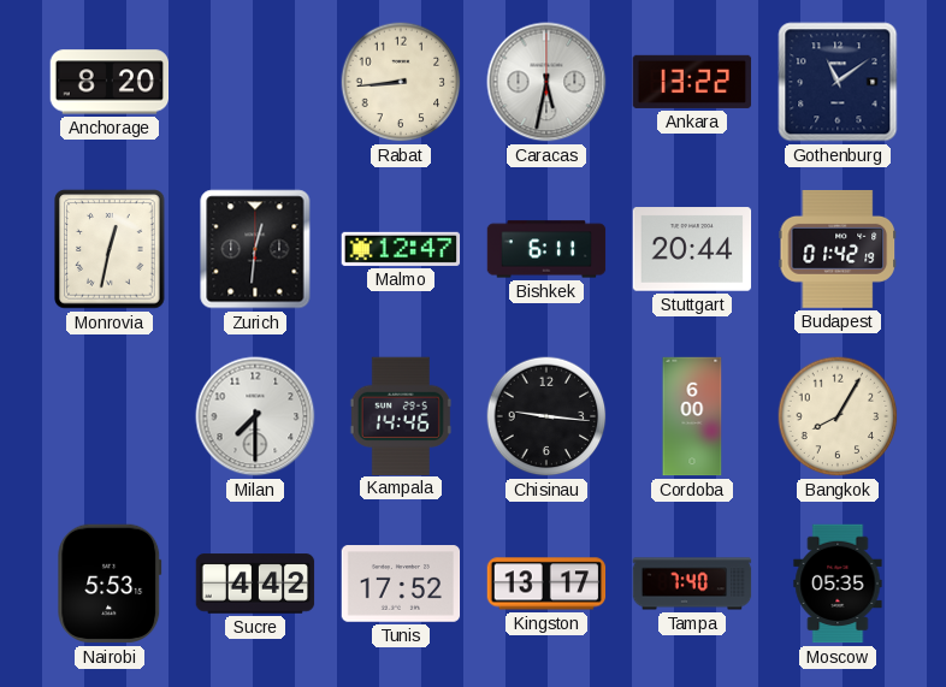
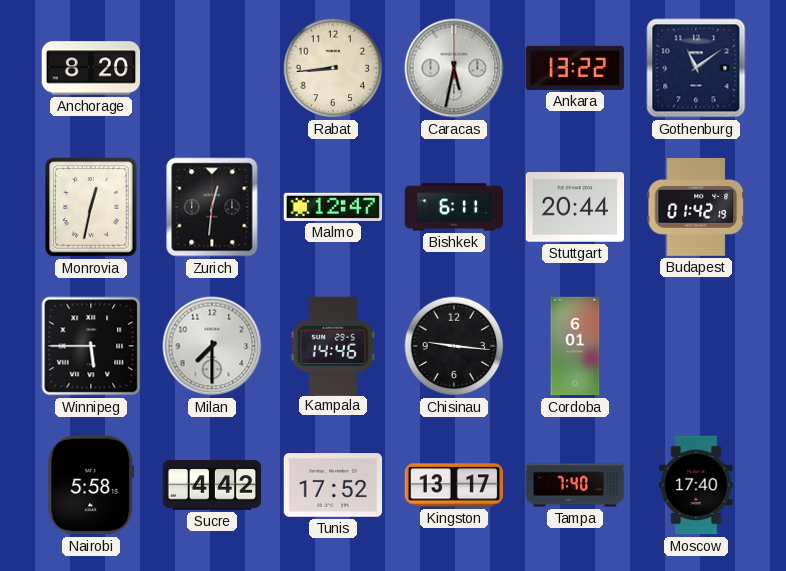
Winnipeg: none -> 5:45
Cordoba: 6:00 -> 6:01
Bangkok: 8:05 -> none
Nairobi: 5:53 -> 5:58
Moscow: 05:35 -> 17:40
